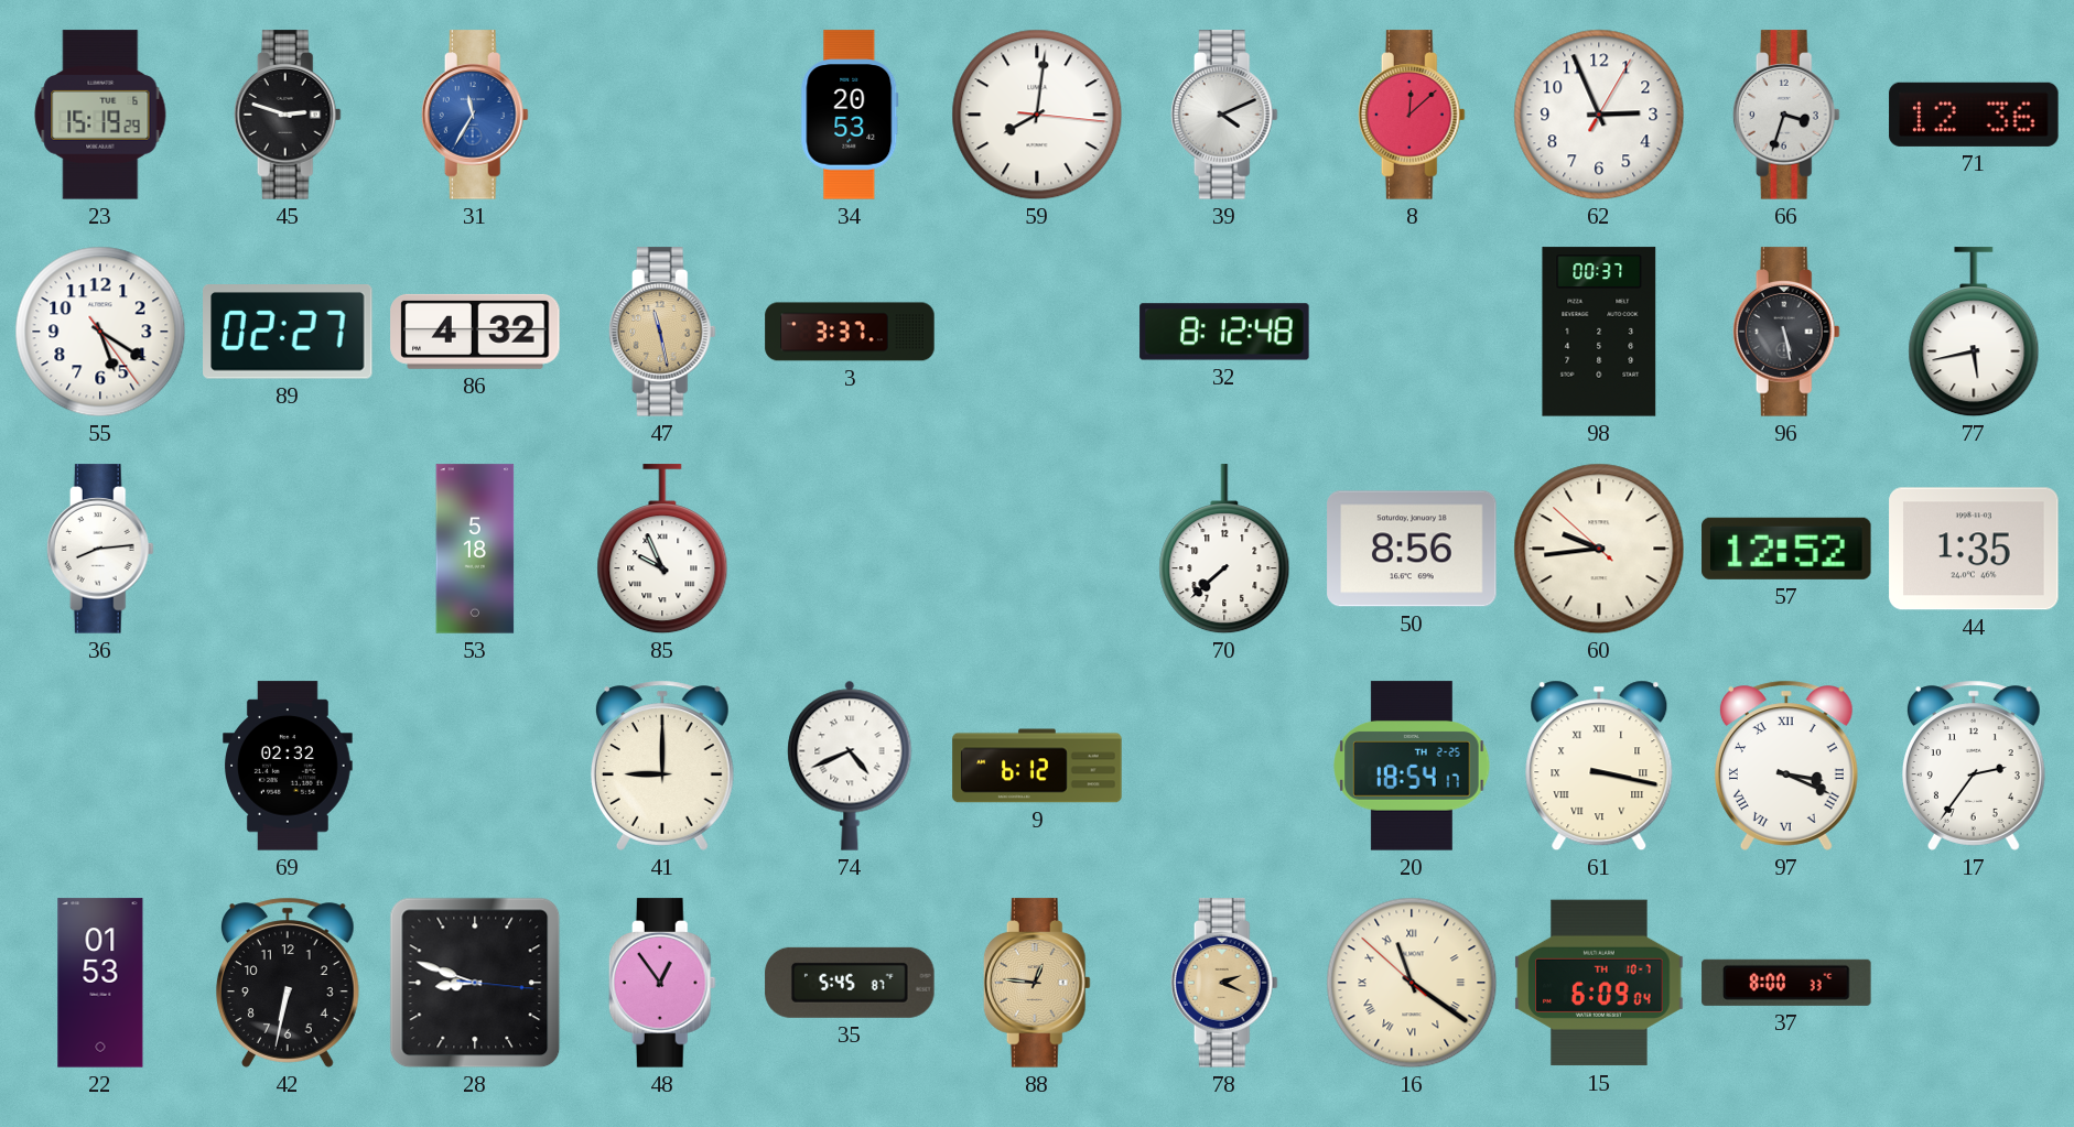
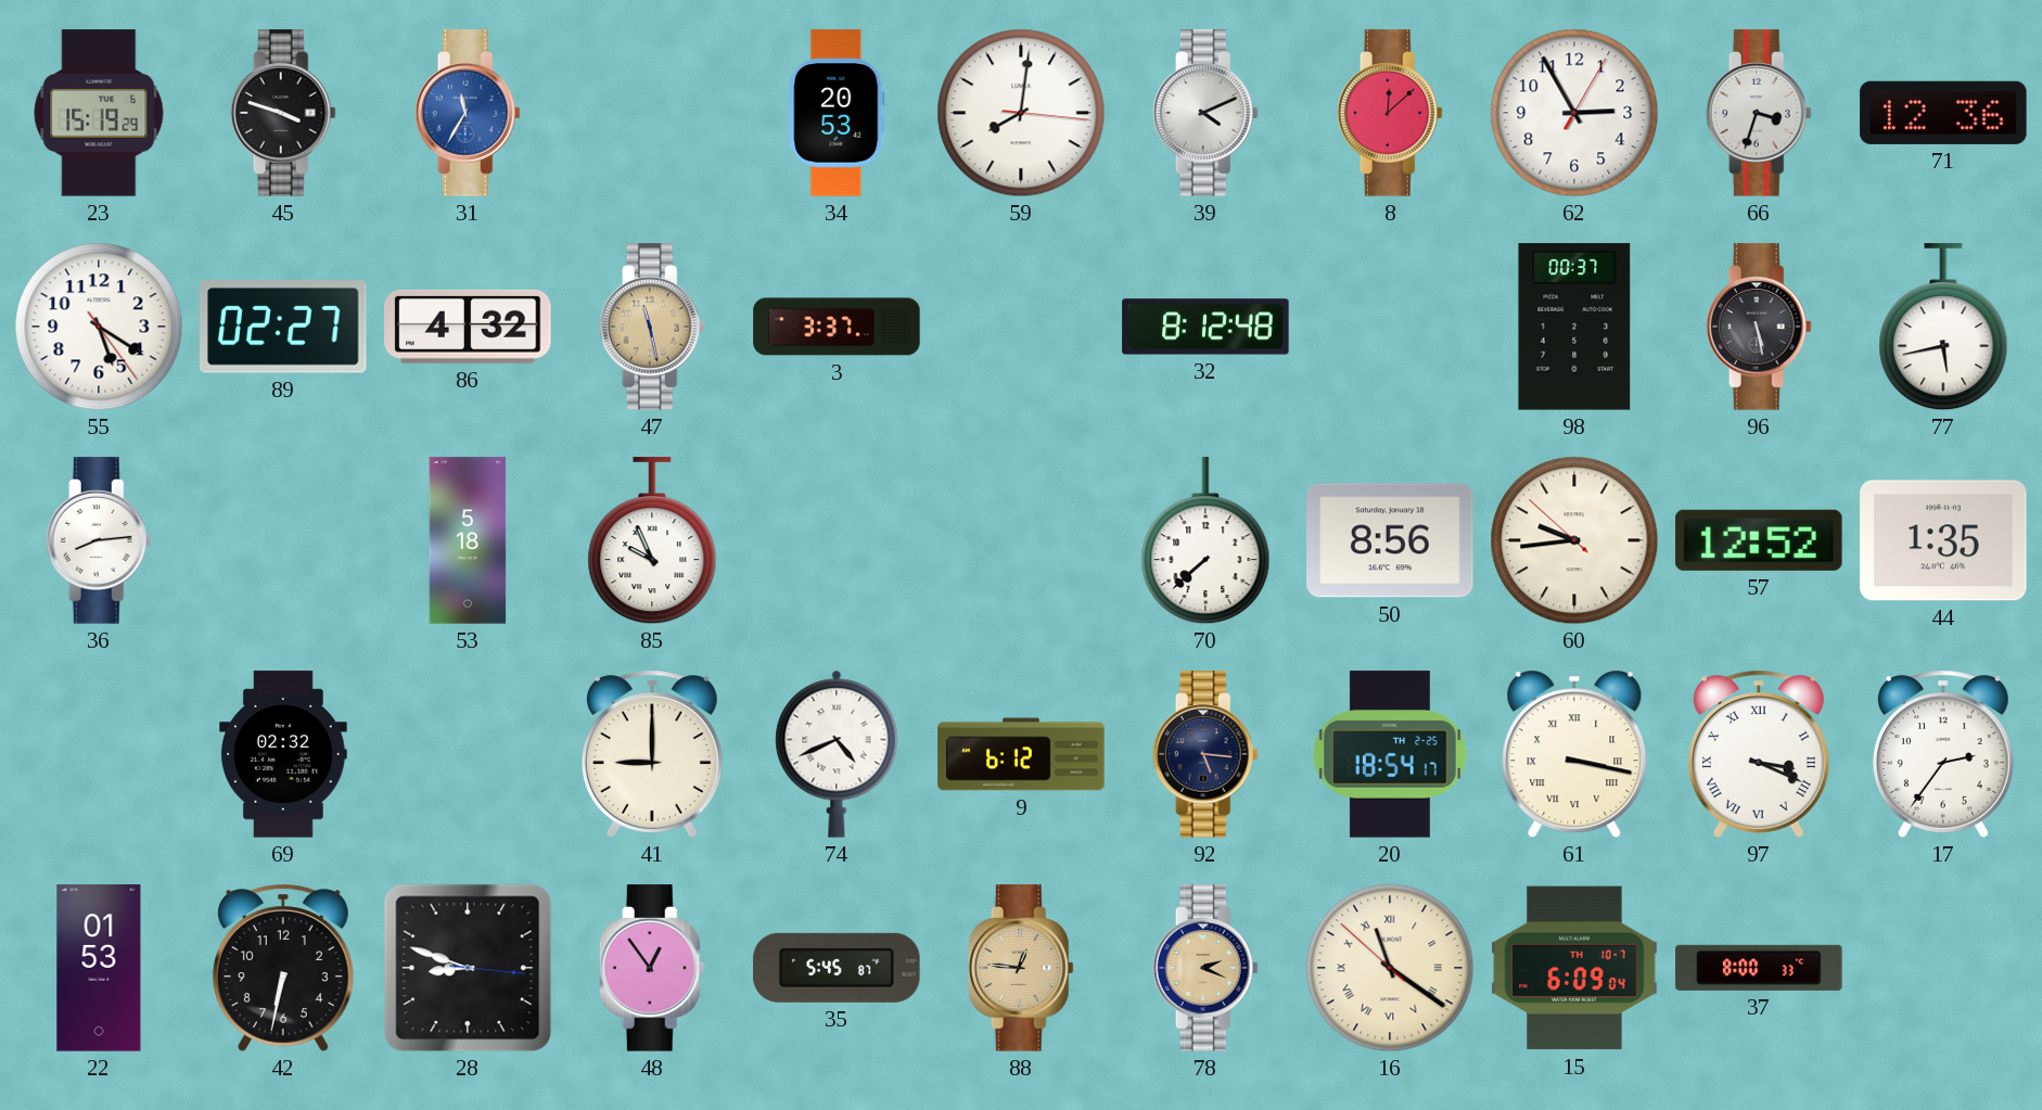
45: 2:48 -> 3:48
62: 2:56 -> 2:55
92: none -> 5:16
